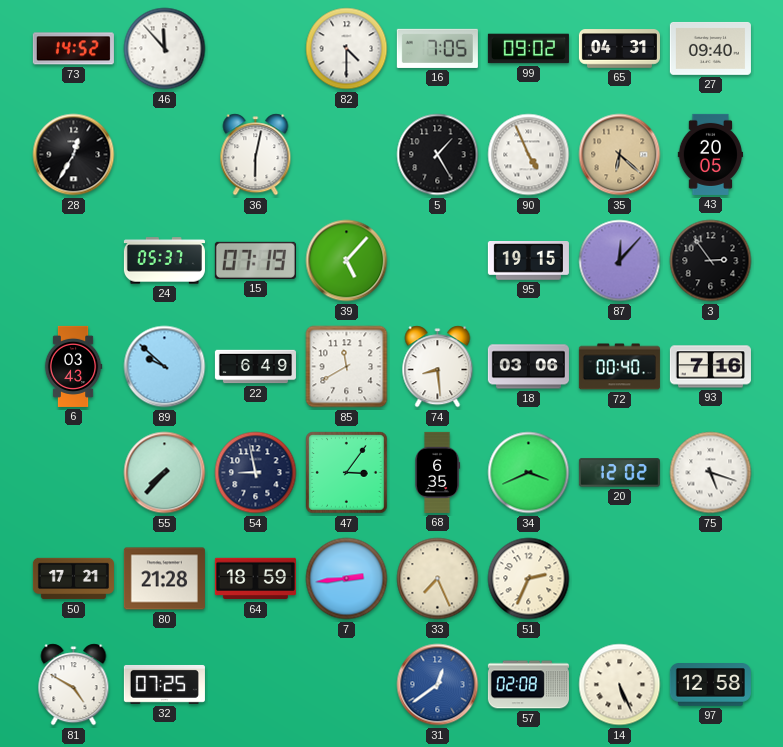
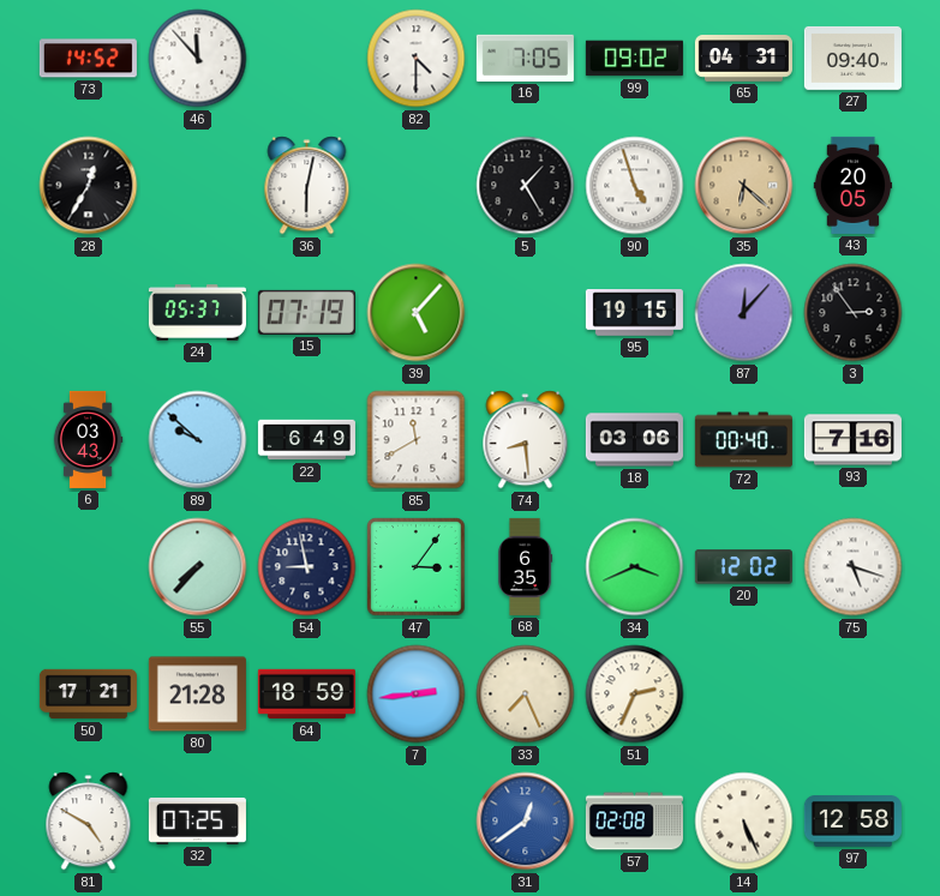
90: 4:56 -> 4:57
